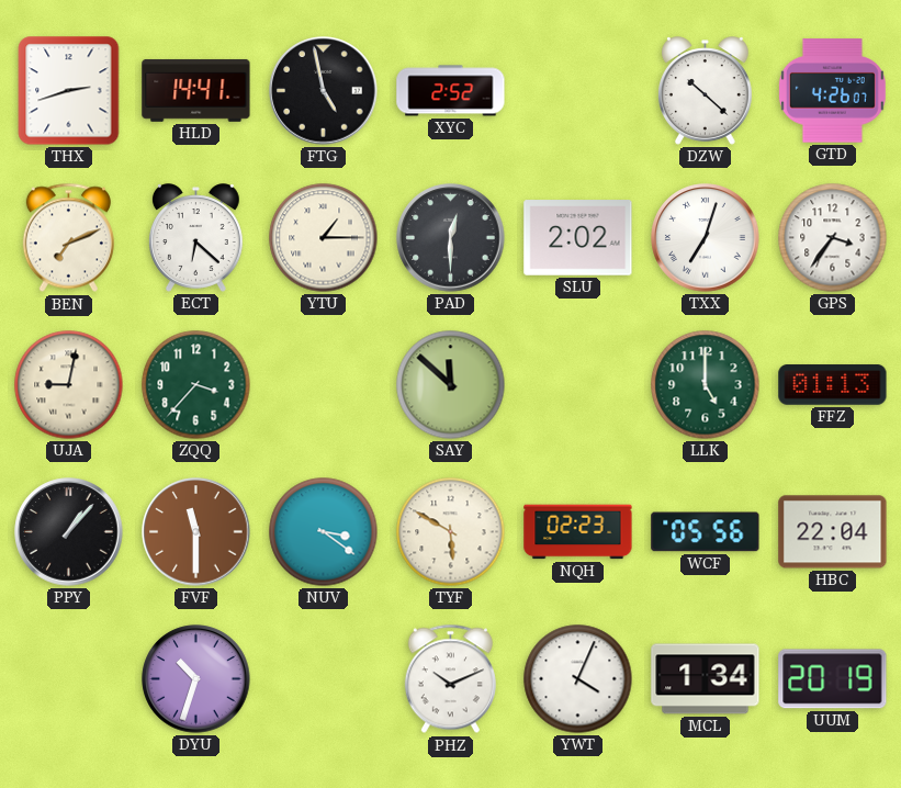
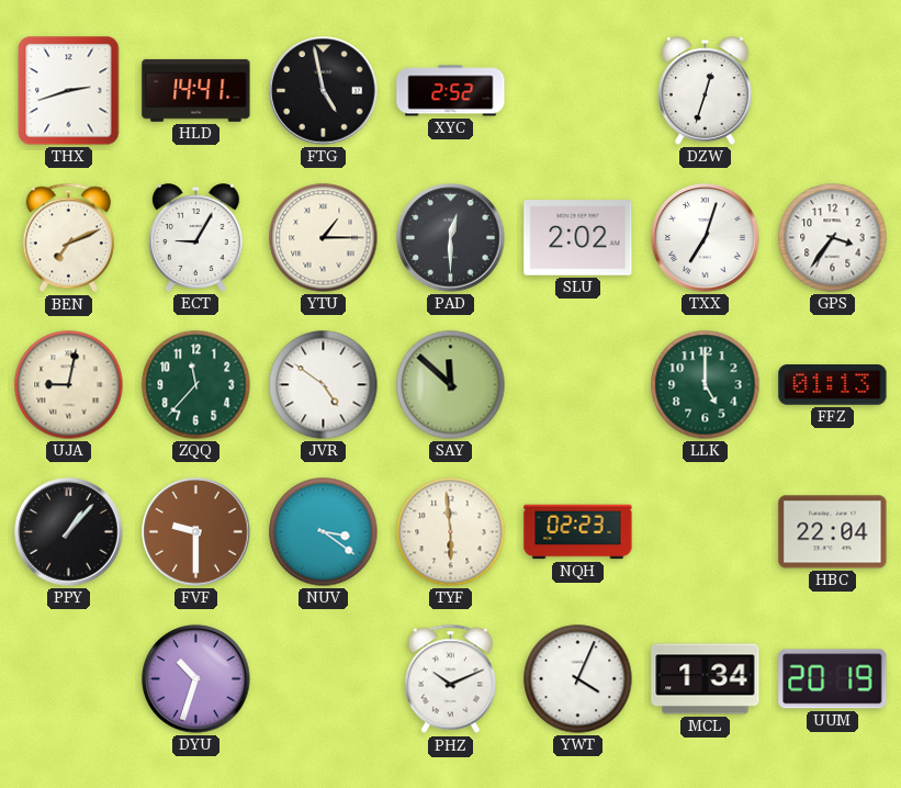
DZW: 10:22 -> 12:33
GTD: 4:26 -> none
ECT: 6:22 -> 9:05
ZQQ: 3:37 -> 11:37
JVR: none -> 4:51
FVF: 11:30 -> 9:30
TYF: 5:50 -> 5:59
WCF: 05:56 -> none
